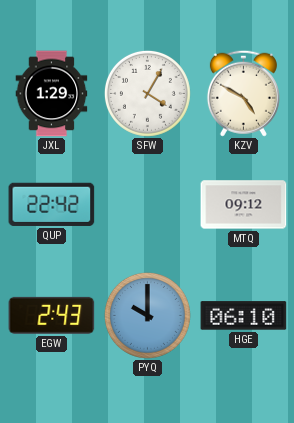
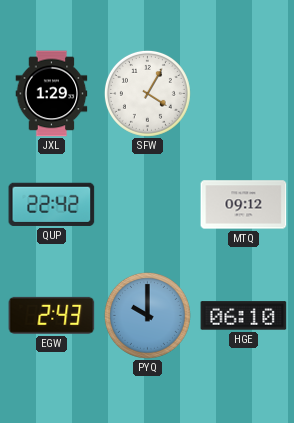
KZV: 4:50 -> none
